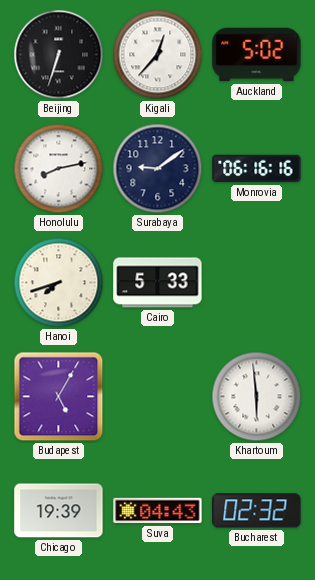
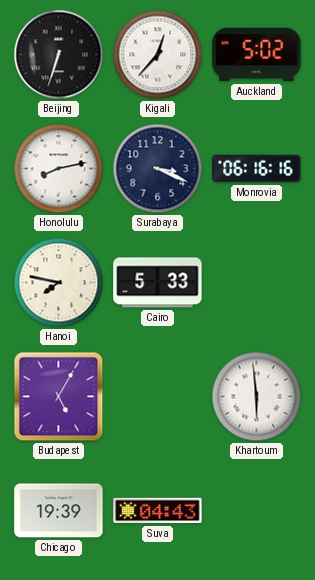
Surabaya: 9:09 -> 3:19
Hanoi: 7:42 -> 7:47
Bucharest: 02:32 -> none
